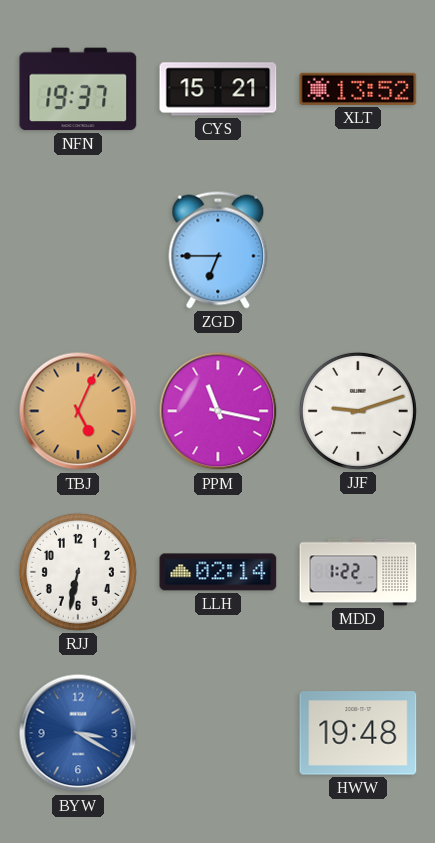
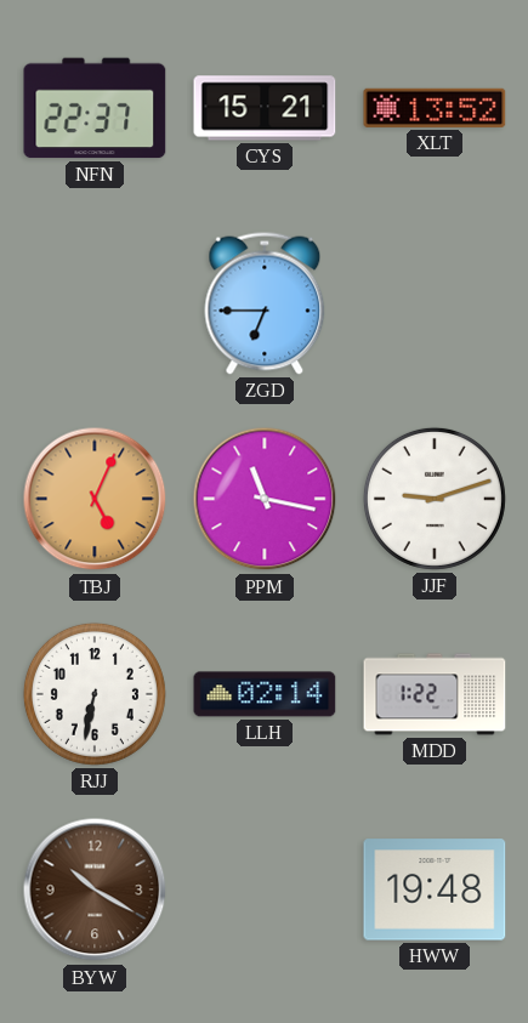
NFN: 19:37 -> 22:37
BYW: 3:20 -> 10:20
BYW dial: blue -> brown
